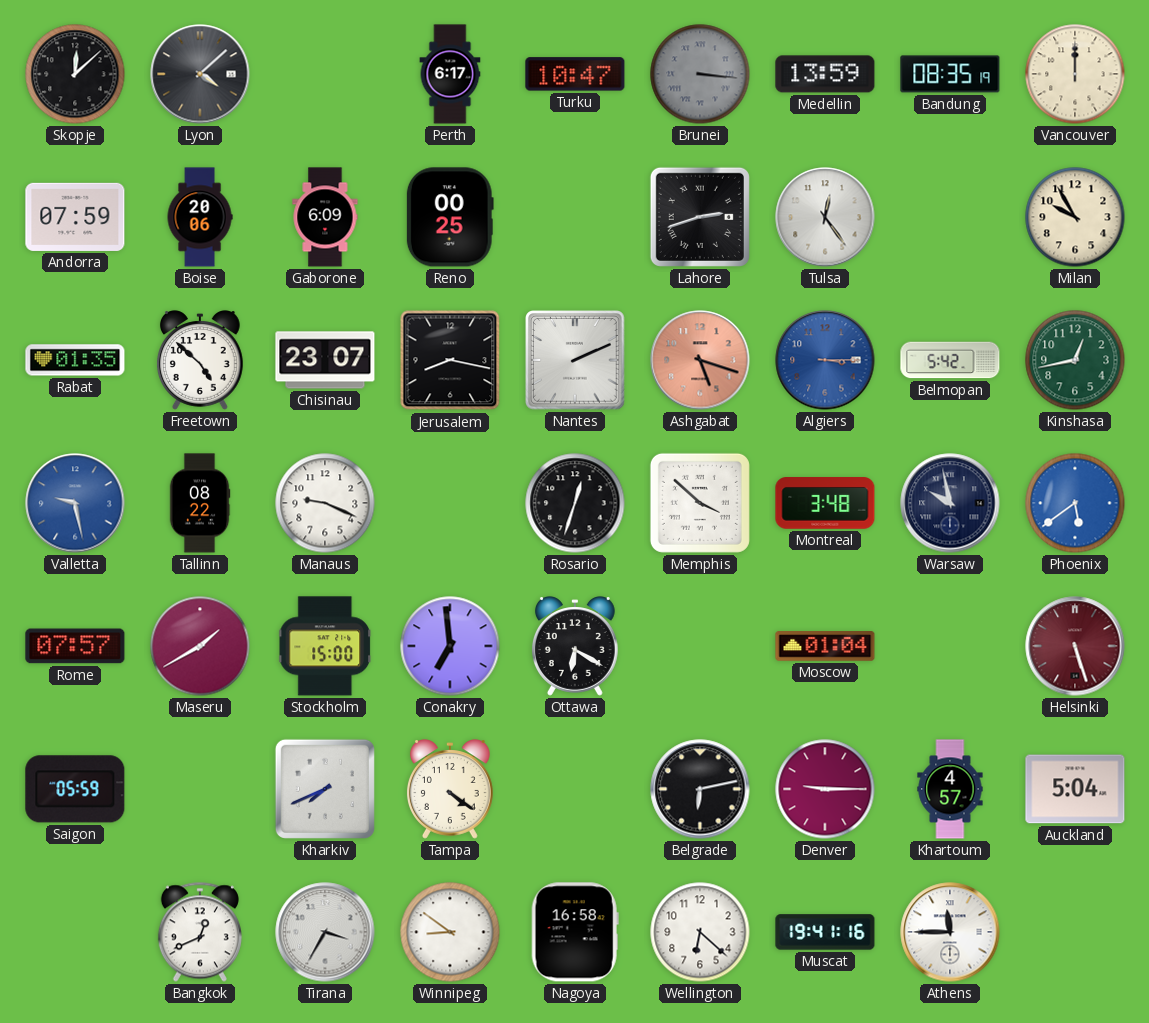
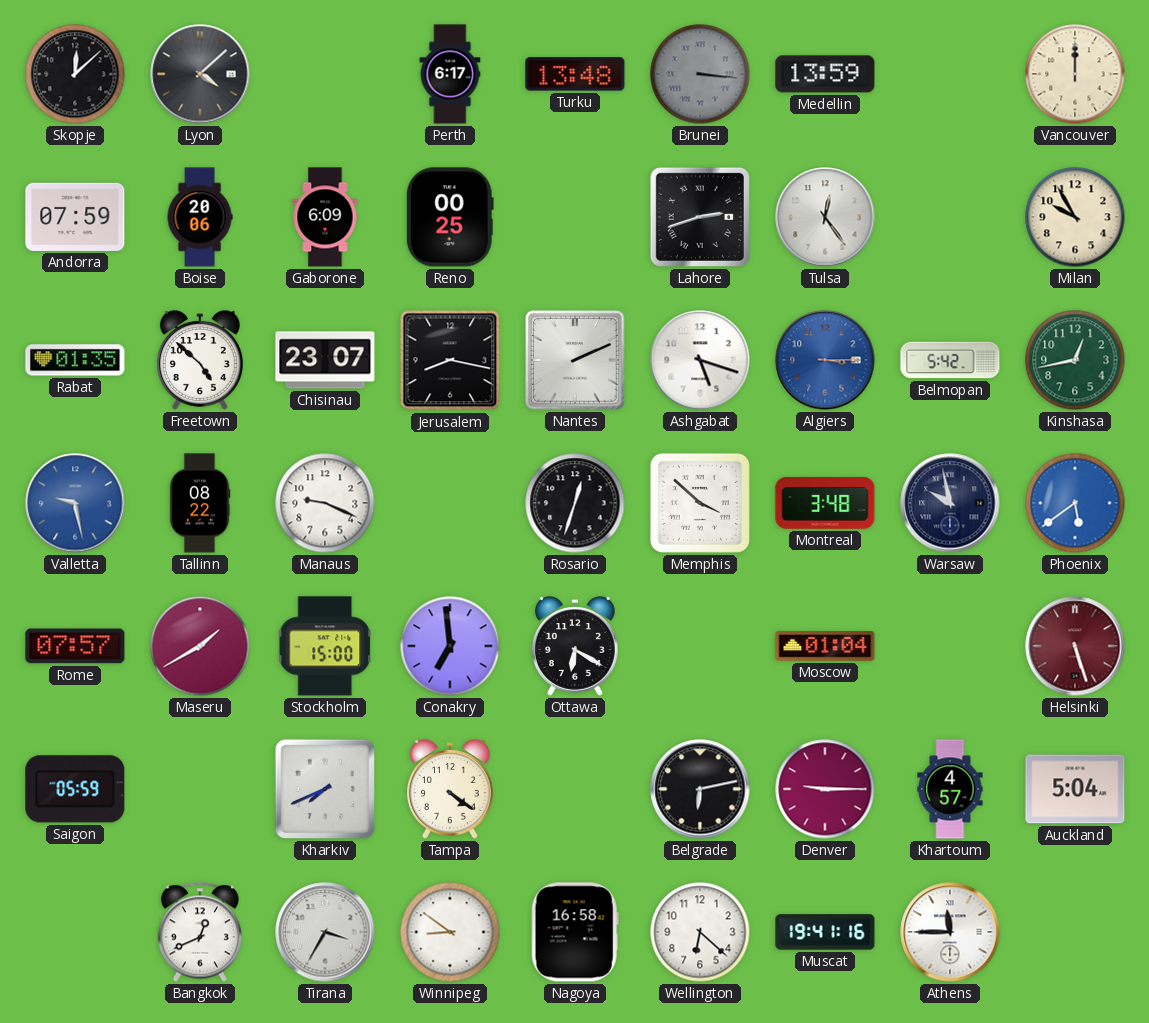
Turku: 10:47 -> 13:48
Bandung: 08:35 -> none
Ashgabat dial: salmon -> white
